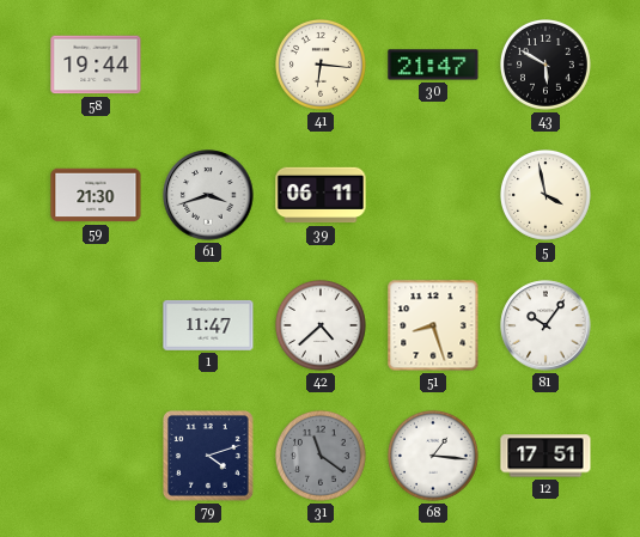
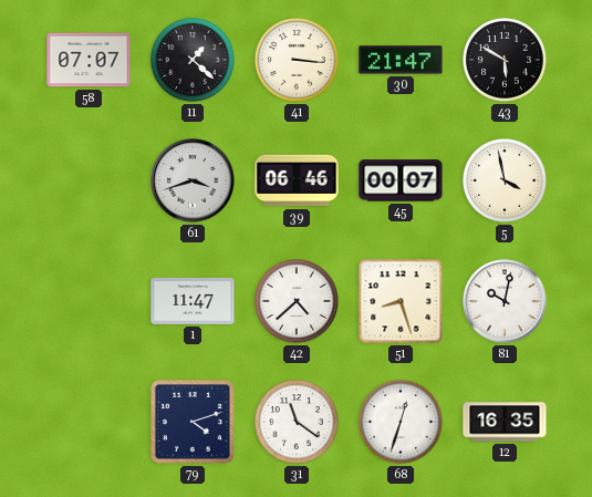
58: 19:44 -> 07:07
11: none -> 1:22
41: 6:16 -> 3:16
59: 21:30 -> none
39: 06:11 -> 06:46
45: none -> 00:07
81: 10:06 -> 10:02
31 dial: grey -> white
68: 1:16 -> 12:33
12: 17:51 -> 16:35
